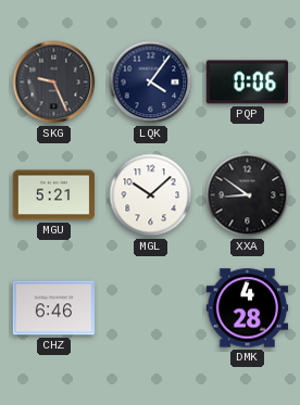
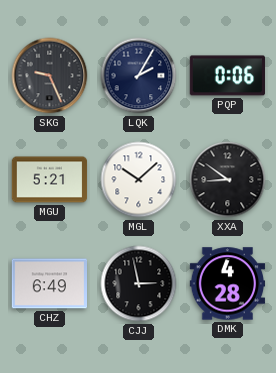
LQK: 4:06 -> 2:05
CHZ: 6:46 -> 6:49
CJJ: none -> 2:58
